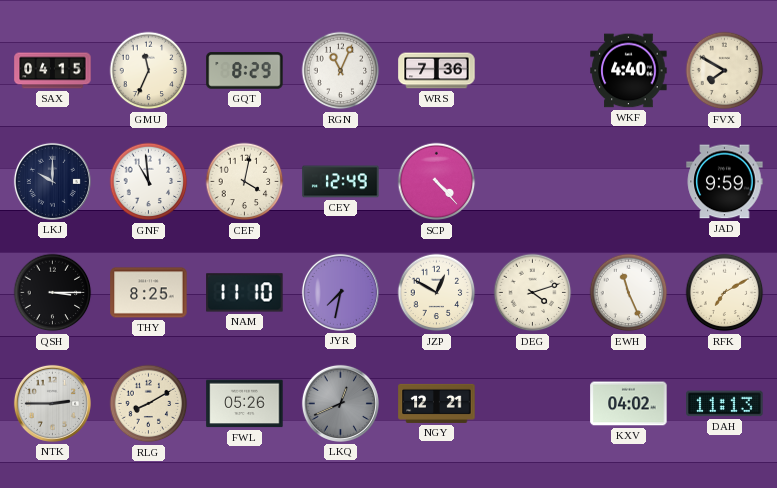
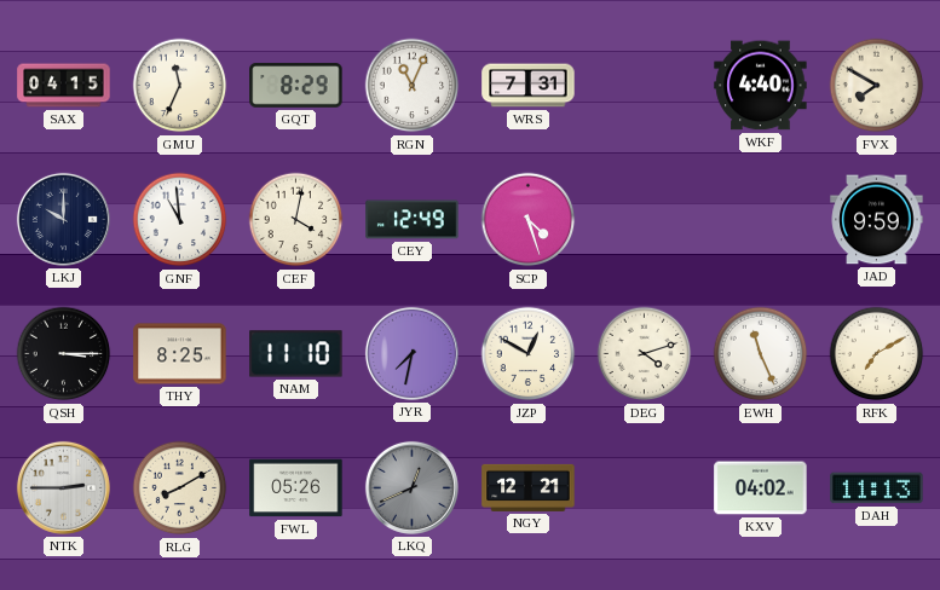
WRS: 7:36 -> 7:31
SCP: 4:23 -> 4:27
